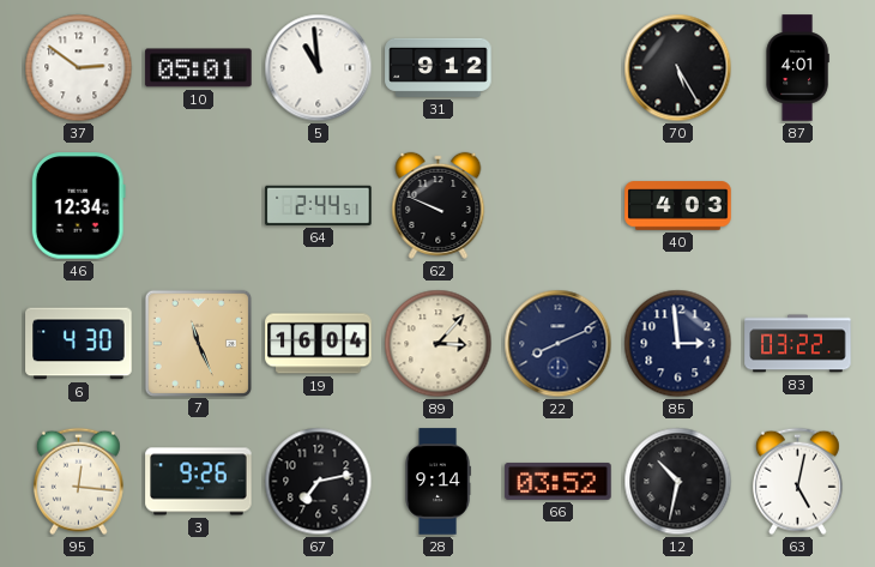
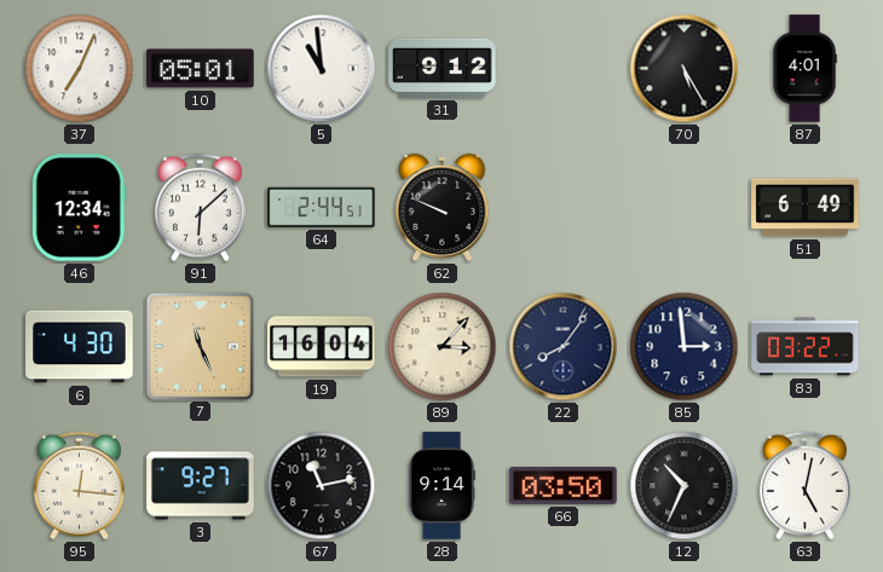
37: 2:51 -> 7:04
91: none -> 6:08
40: 4:03 -> none
51: none -> 6:49
22: 8:11 -> 8:06
3: 9:26 -> 9:27
67: 7:13 -> 11:13
66: 03:52 -> 03:50
12: 10:32 -> 10:34
